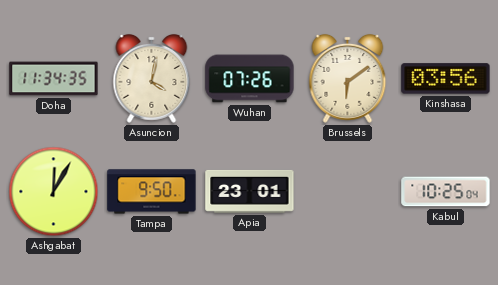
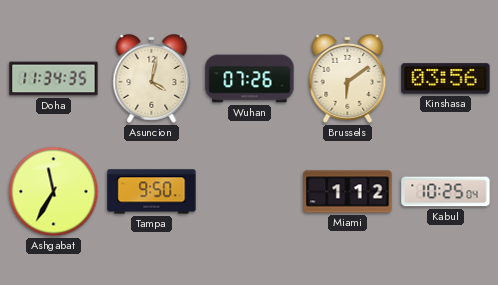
Ashgabat: 12:05 -> 11:35
Apia: 23:01 -> none
Miami: none -> 1:12
